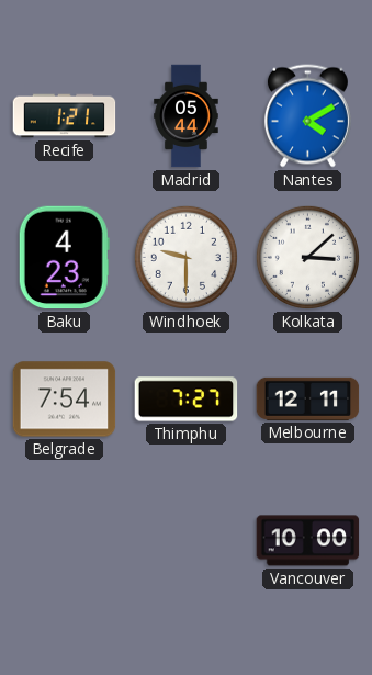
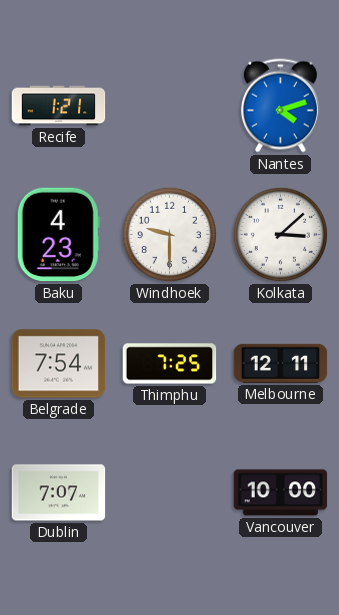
Madrid: 05:44 -> none
Nantes: 4:10 -> 4:12
Thimphu: 7:27 -> 7:25
Dublin: none -> 7:07
